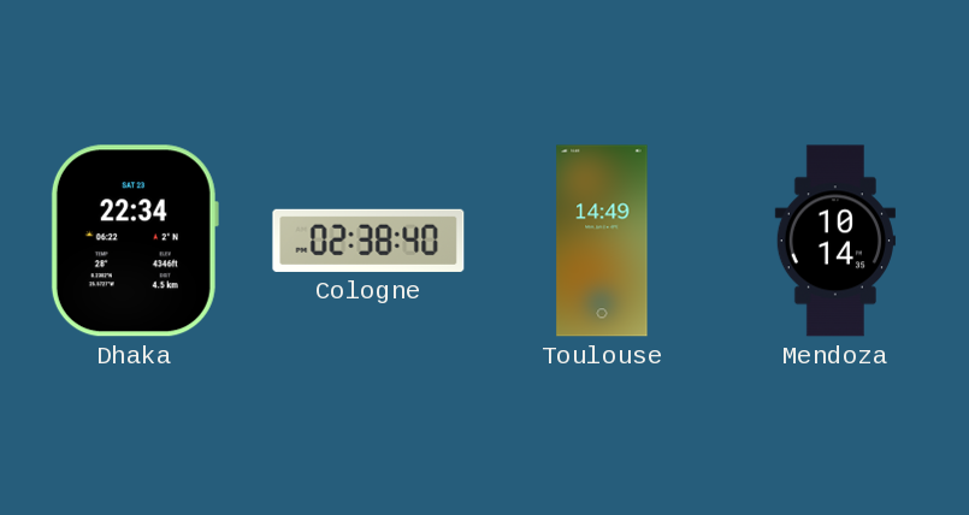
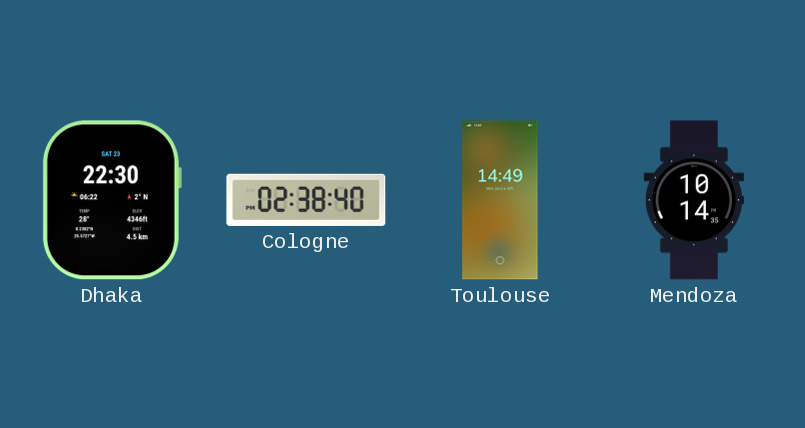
Dhaka: 22:34 -> 22:30
